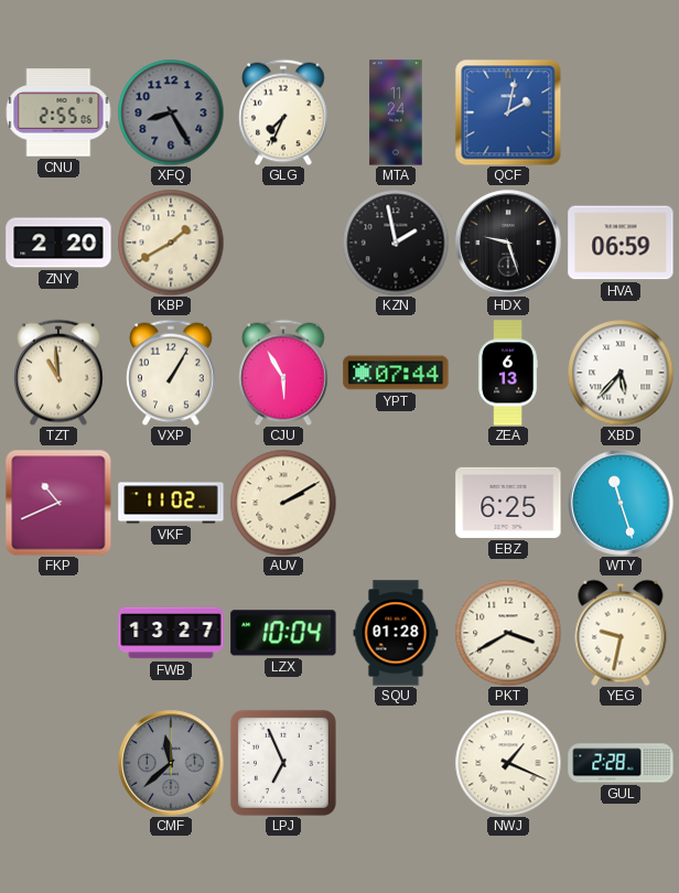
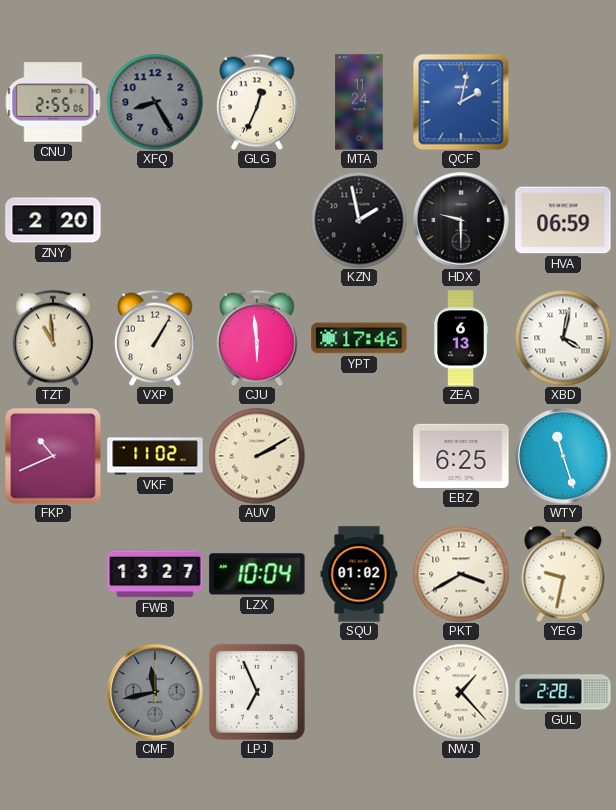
GLG: 7:34 -> 12:34
KBP: 1:40 -> none
HDX: 9:27 -> 9:30
CJU: 5:55 -> 5:59
YPT: 07:44 -> 17:46
XBD: 5:37 -> 4:02
SQU: 01:28 -> 01:02
CMF: 11:38 -> 11:43
NWJ: 1:19 -> 1:23
